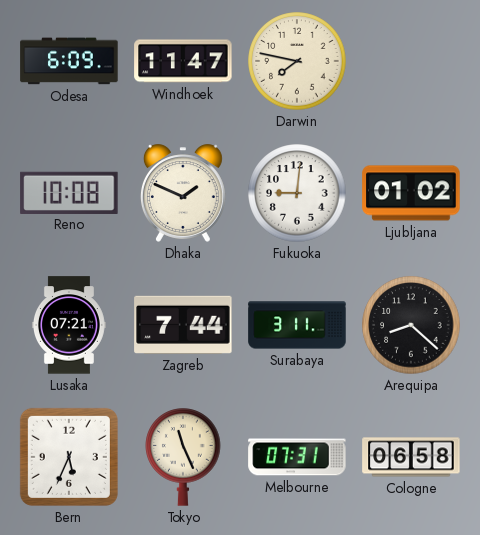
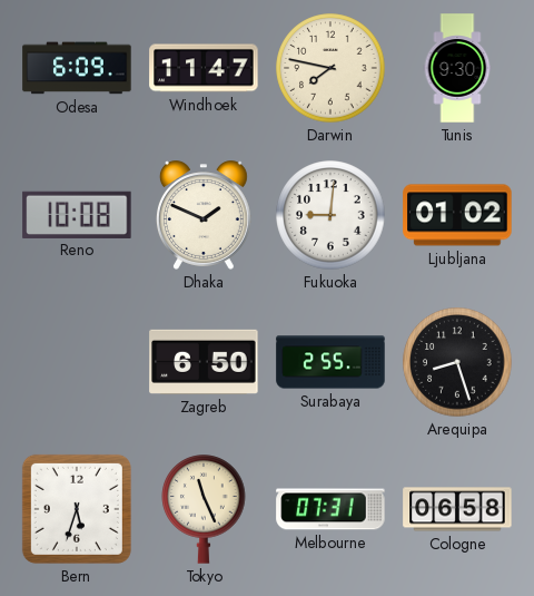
Tunis: none -> 9:30
Lusaka: 07:21 -> none
Zagreb: 7:44 -> 6:50
Surabaya: 3:11 -> 2:55
Arequipa: 8:22 -> 8:27
Bern: 5:34 -> 5:33
